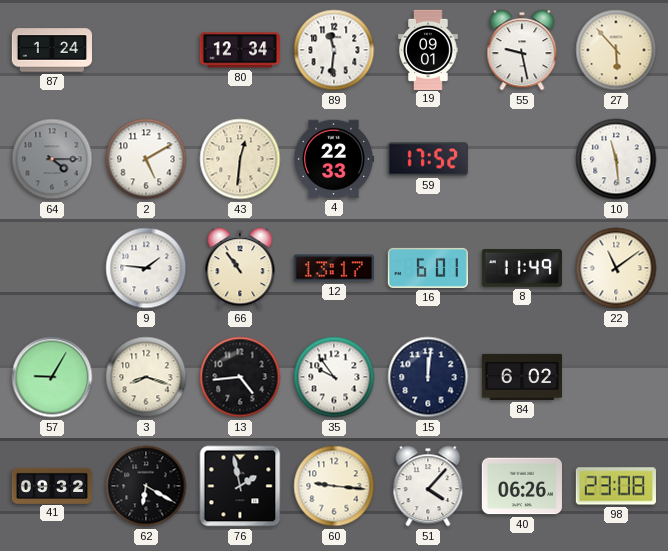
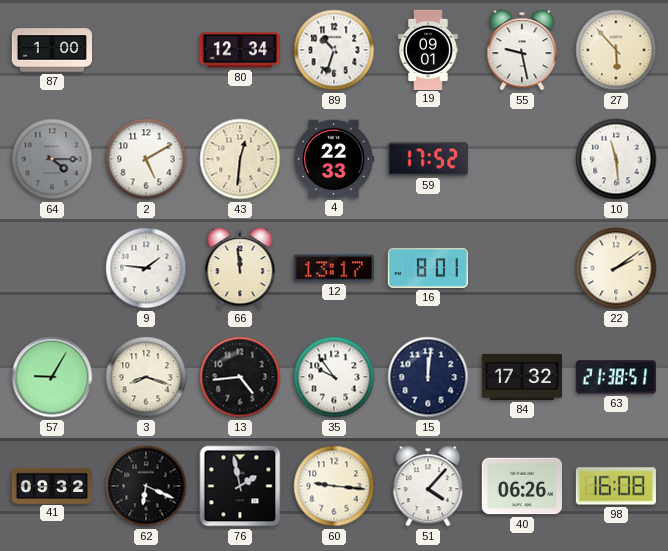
87: 1:24 -> 1:00
89: 11:31 -> 10:33
66: 10:54 -> 11:59
16: 6:01 -> 8:01
8: 11:49 -> none
22: 11:09 -> 2:09
84: 6:02 -> 17:32
63: none -> 21:38
62: 6:20 -> 6:19
98: 23:08 -> 16:08
